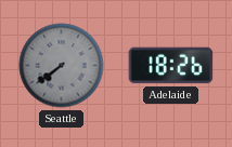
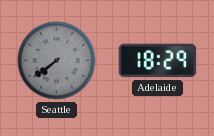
Adelaide: 18:26 -> 18:29
